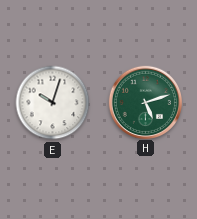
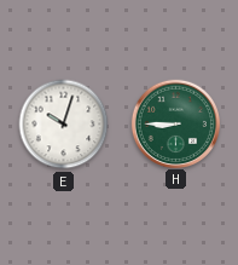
H: 5:12 -> 8:45
